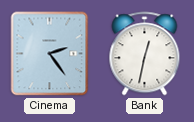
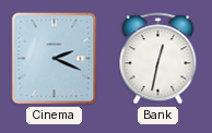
Cinema: 2:24 -> 2:19
